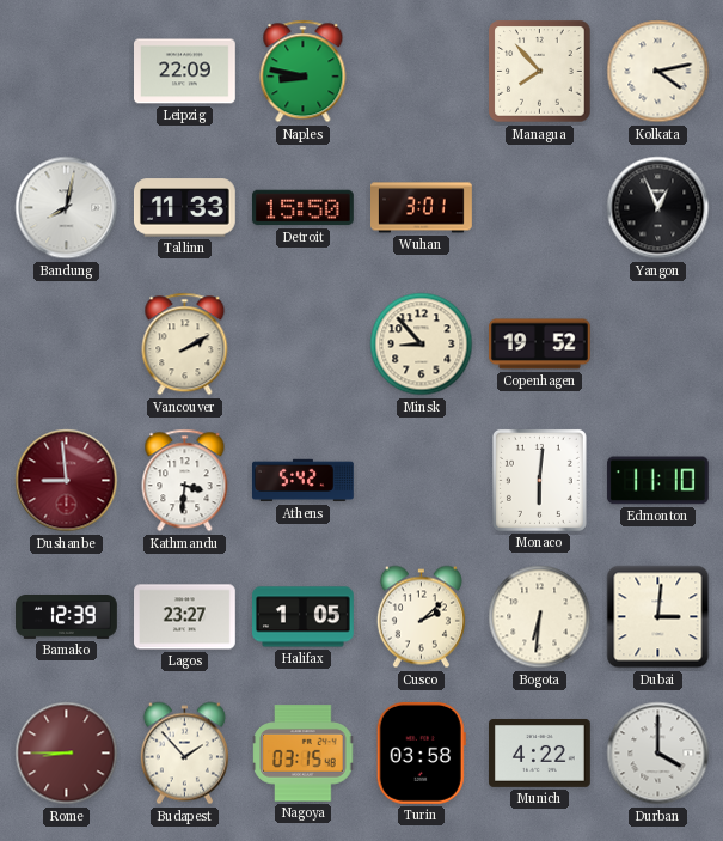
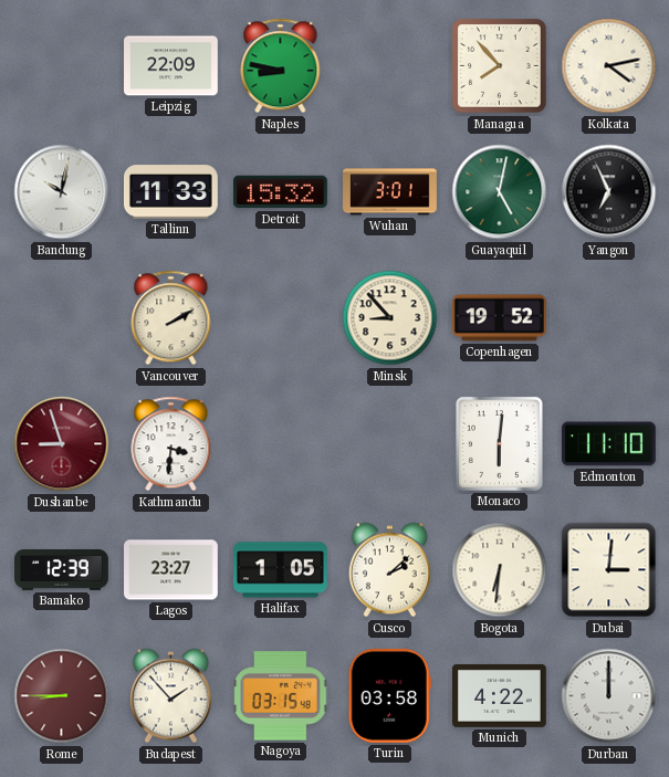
Bandung: 8:02 -> 10:02
Detroit: 15:50 -> 15:32
Guayaquil: none -> 5:02
Yangon: 12:56 -> 6:56
Dushanbe: 8:59 -> 8:57
Athens: 5:42 -> none
Durban: 4:00 -> 12:00
